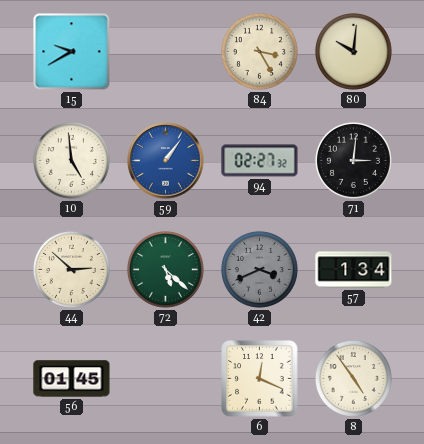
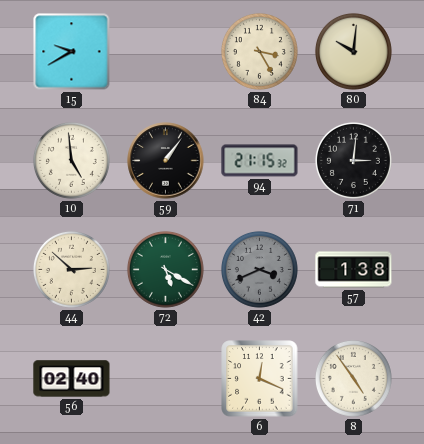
59 dial: blue -> black
94: 02:27 -> 21:15
72: 5:22 -> 5:20
57: 1:34 -> 1:38
56: 01:45 -> 02:40
